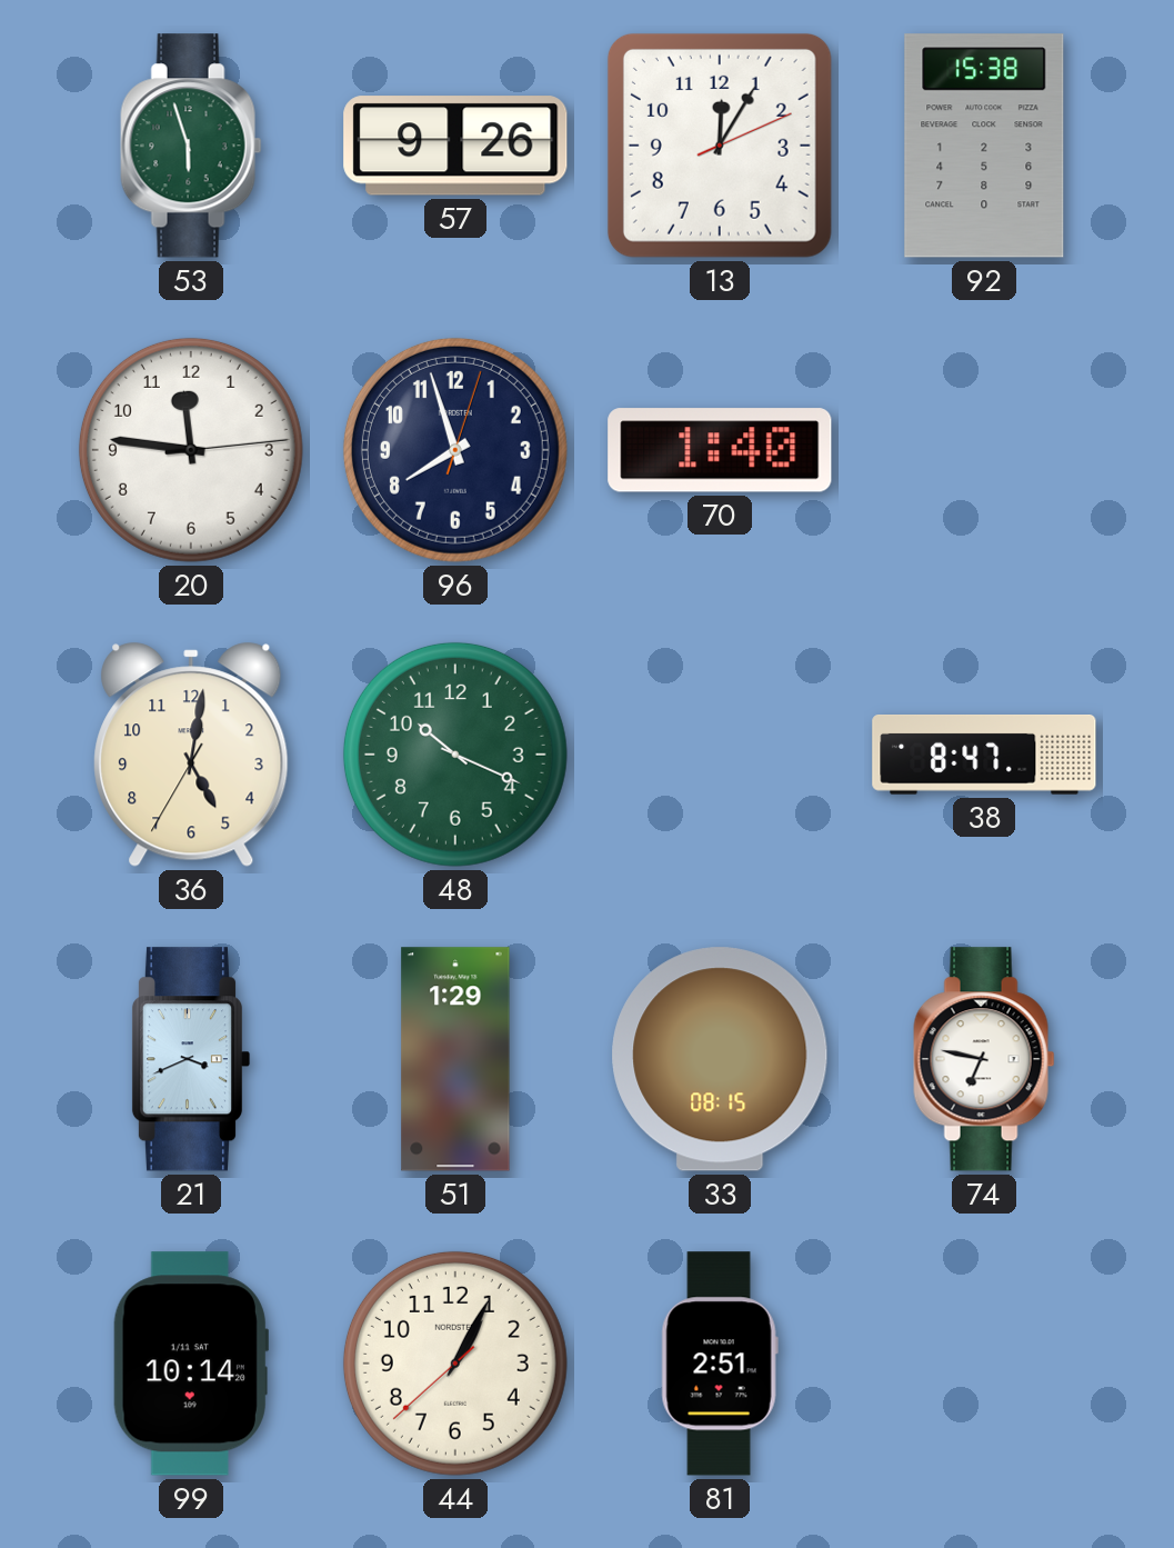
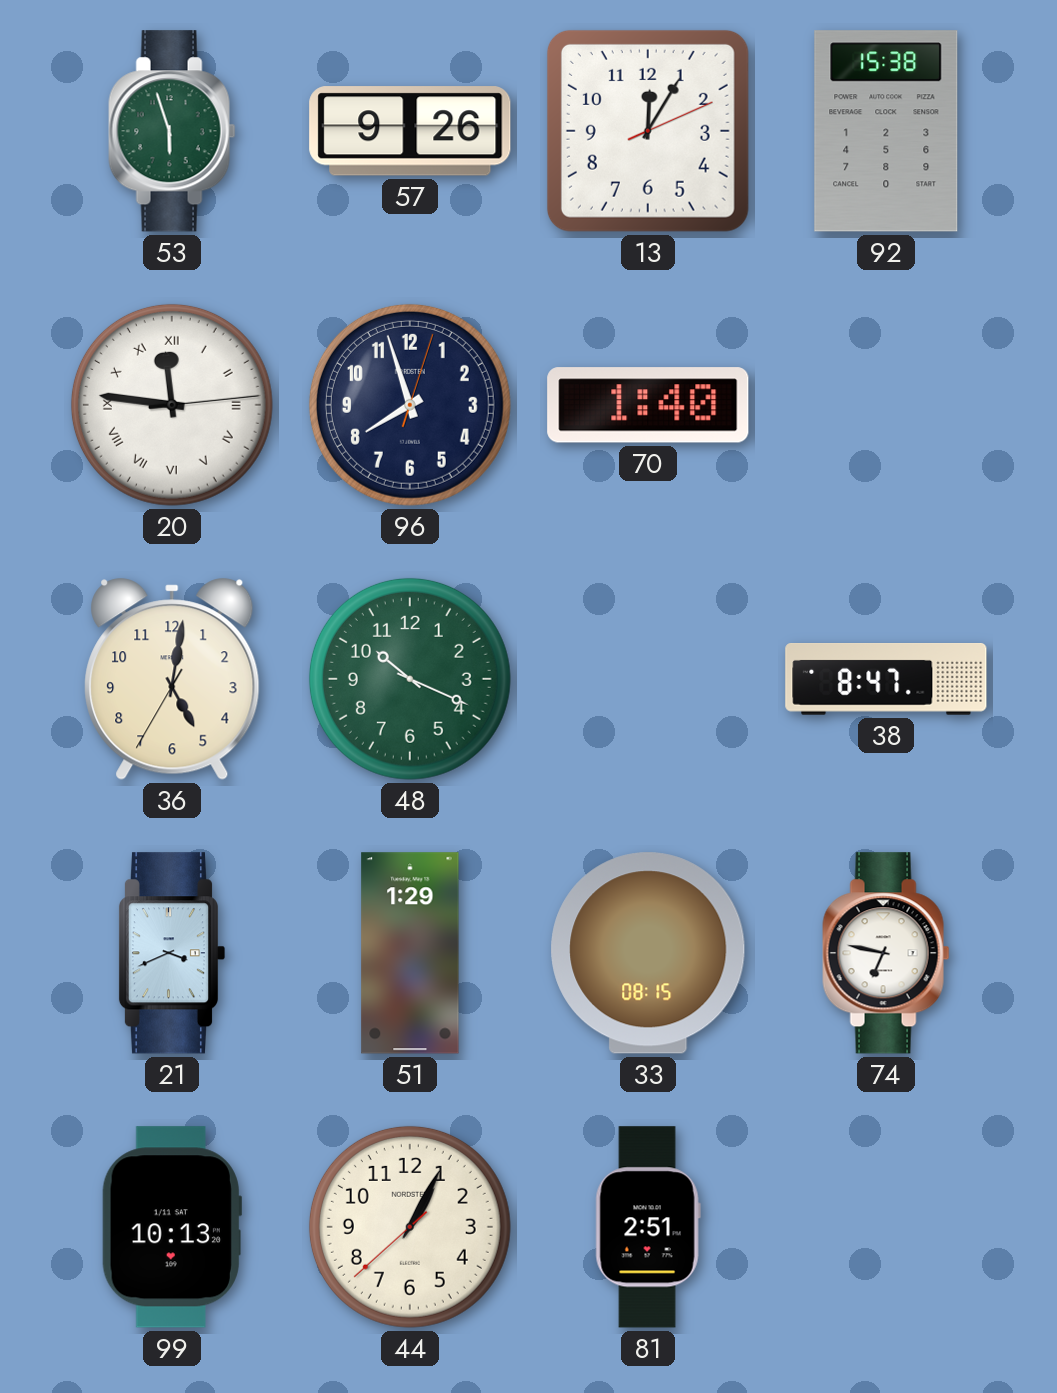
20 numerals: Arabic -> Roman
99: 10:14 -> 10:13
